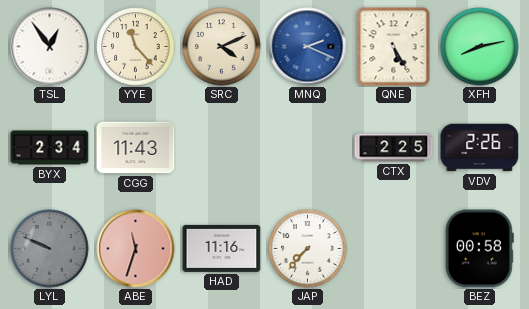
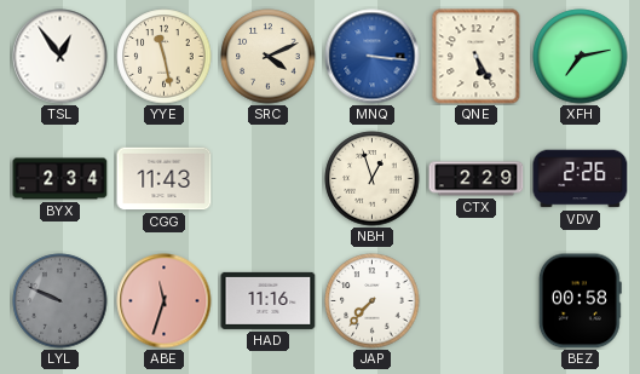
YYE: 11:23 -> 11:28
MNQ: 2:19 -> 3:16
XFH: 8:13 -> 7:13
NBH: none -> 12:57
CTX: 2:25 -> 2:29
